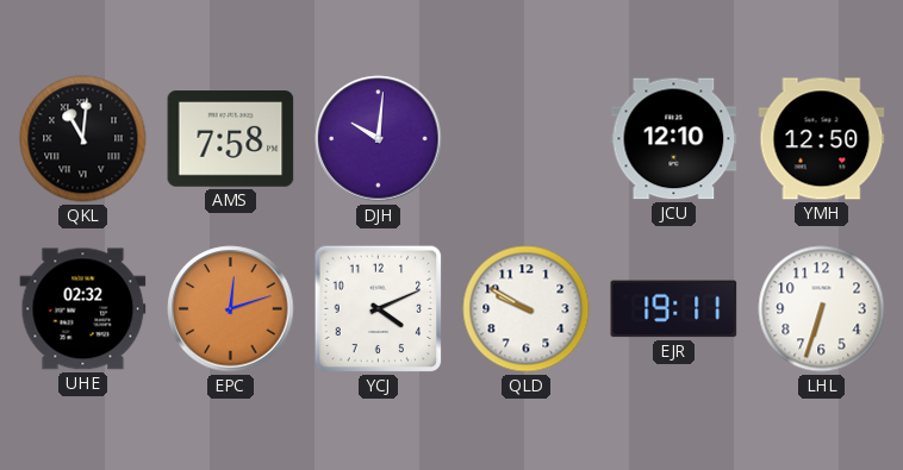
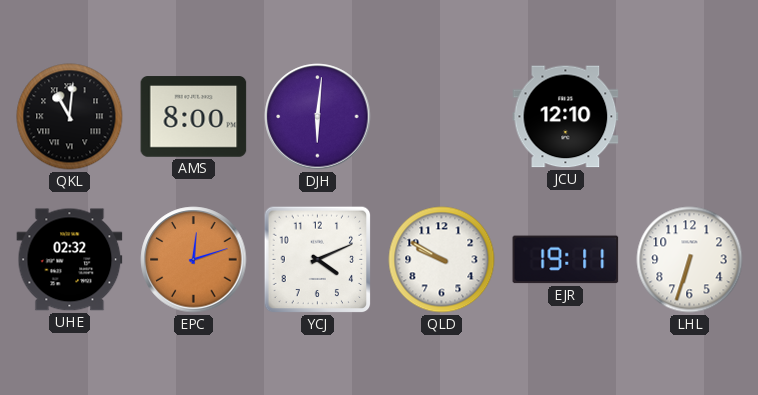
AMS: 7:58 -> 8:00
DJH: 10:01 -> 6:01
YMH: 12:50 -> none
